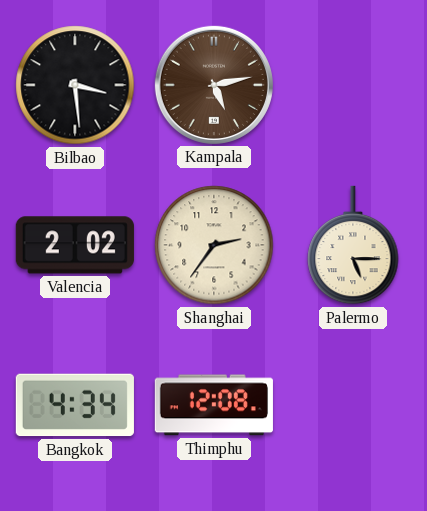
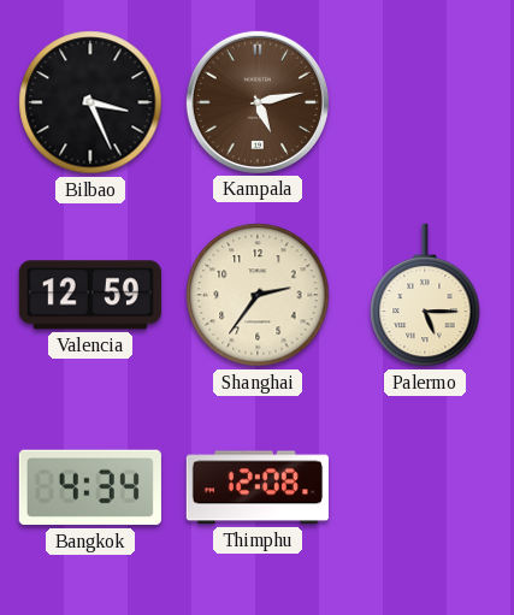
Bilbao: 3:29 -> 3:26
Valencia: 2:02 -> 12:59
